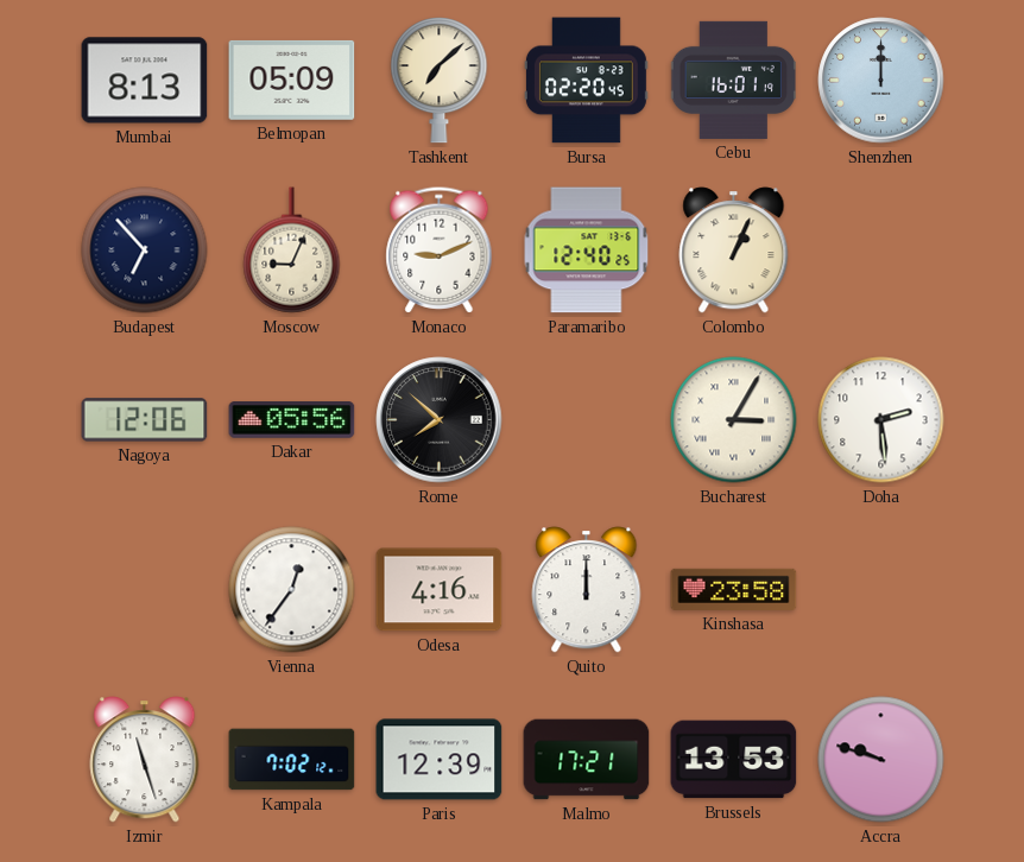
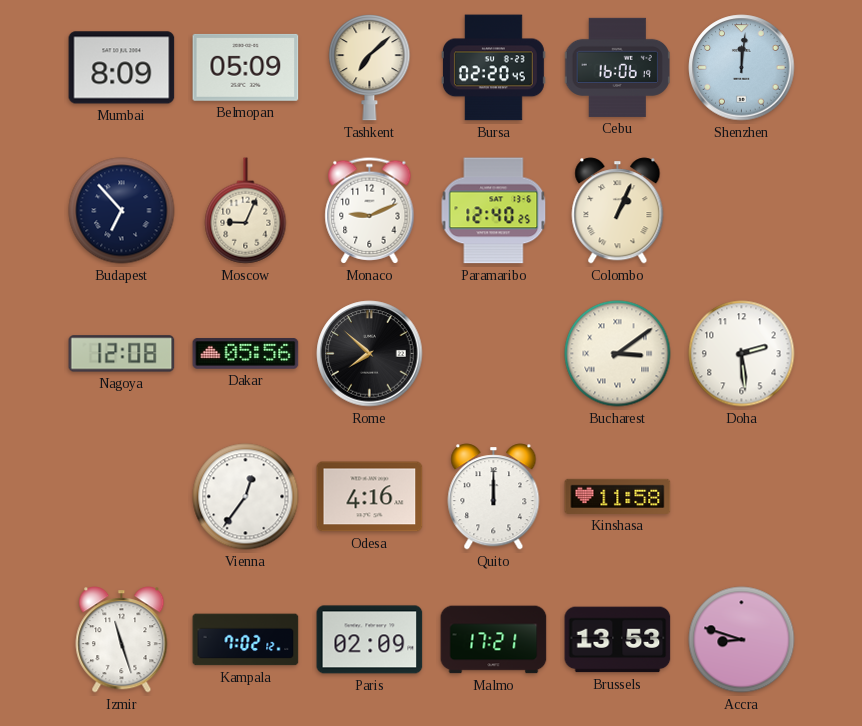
Mumbai: 8:13 -> 8:09
Cebu: 16:01 -> 16:06
Shenzhen: 12:00 -> 12:01
Nagoya: 12:06 -> 12:08
Bucharest: 3:05 -> 3:09
Kinshasa: 23:58 -> 11:58
Paris: 12:39 -> 02:09
Accra: 9:48 -> 8:48
